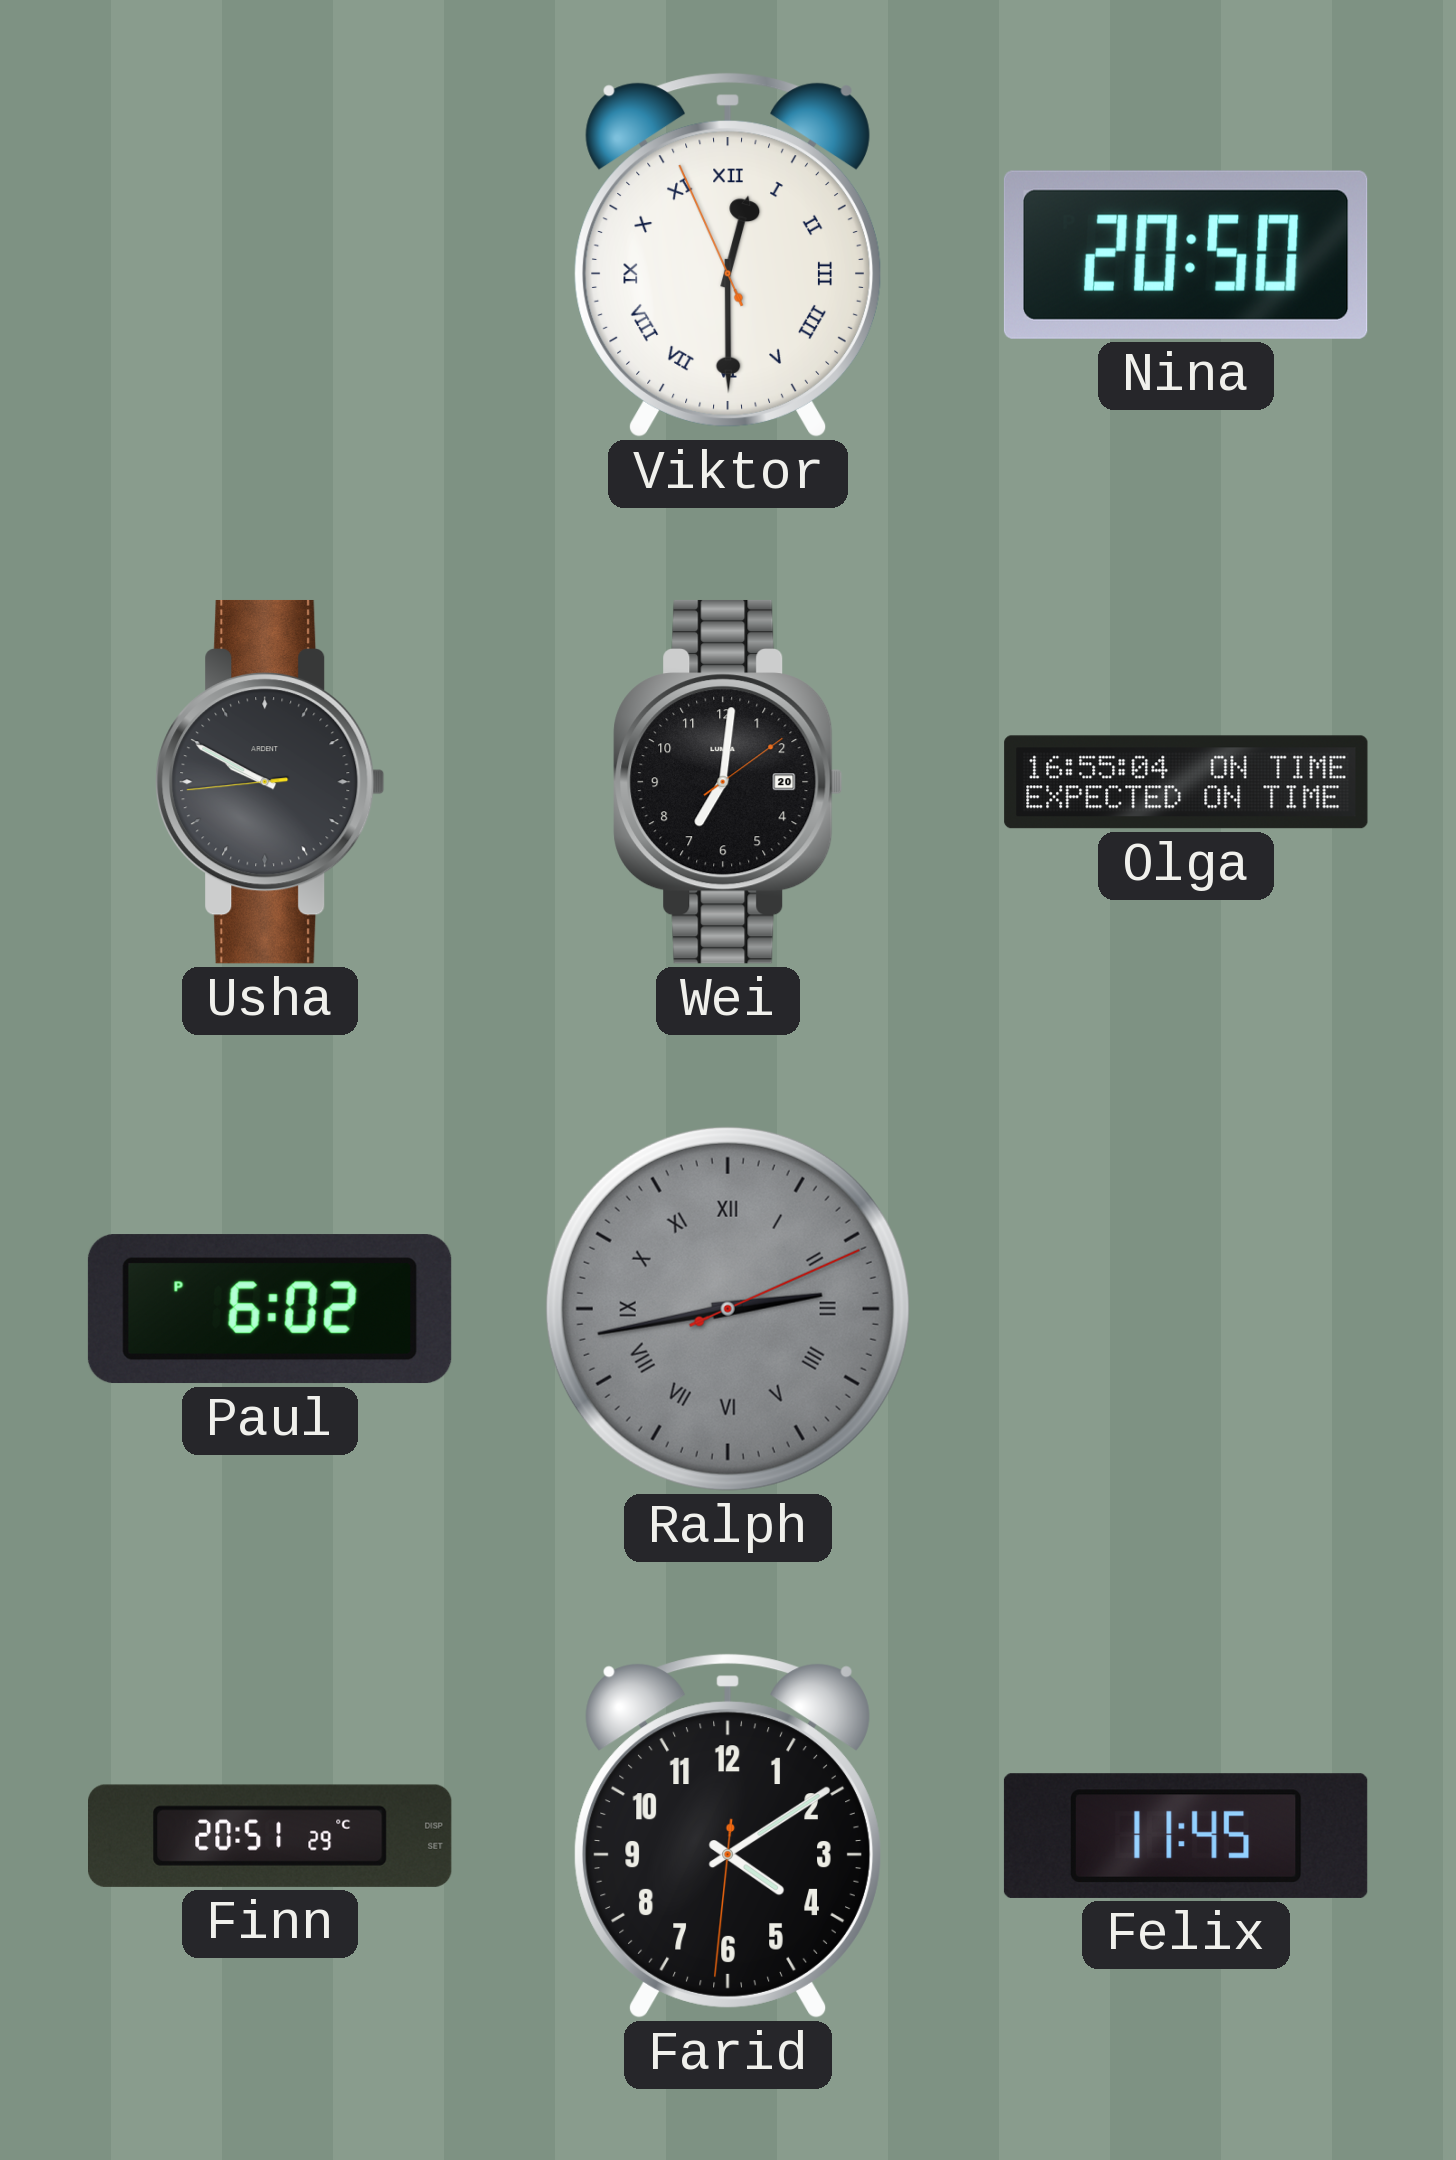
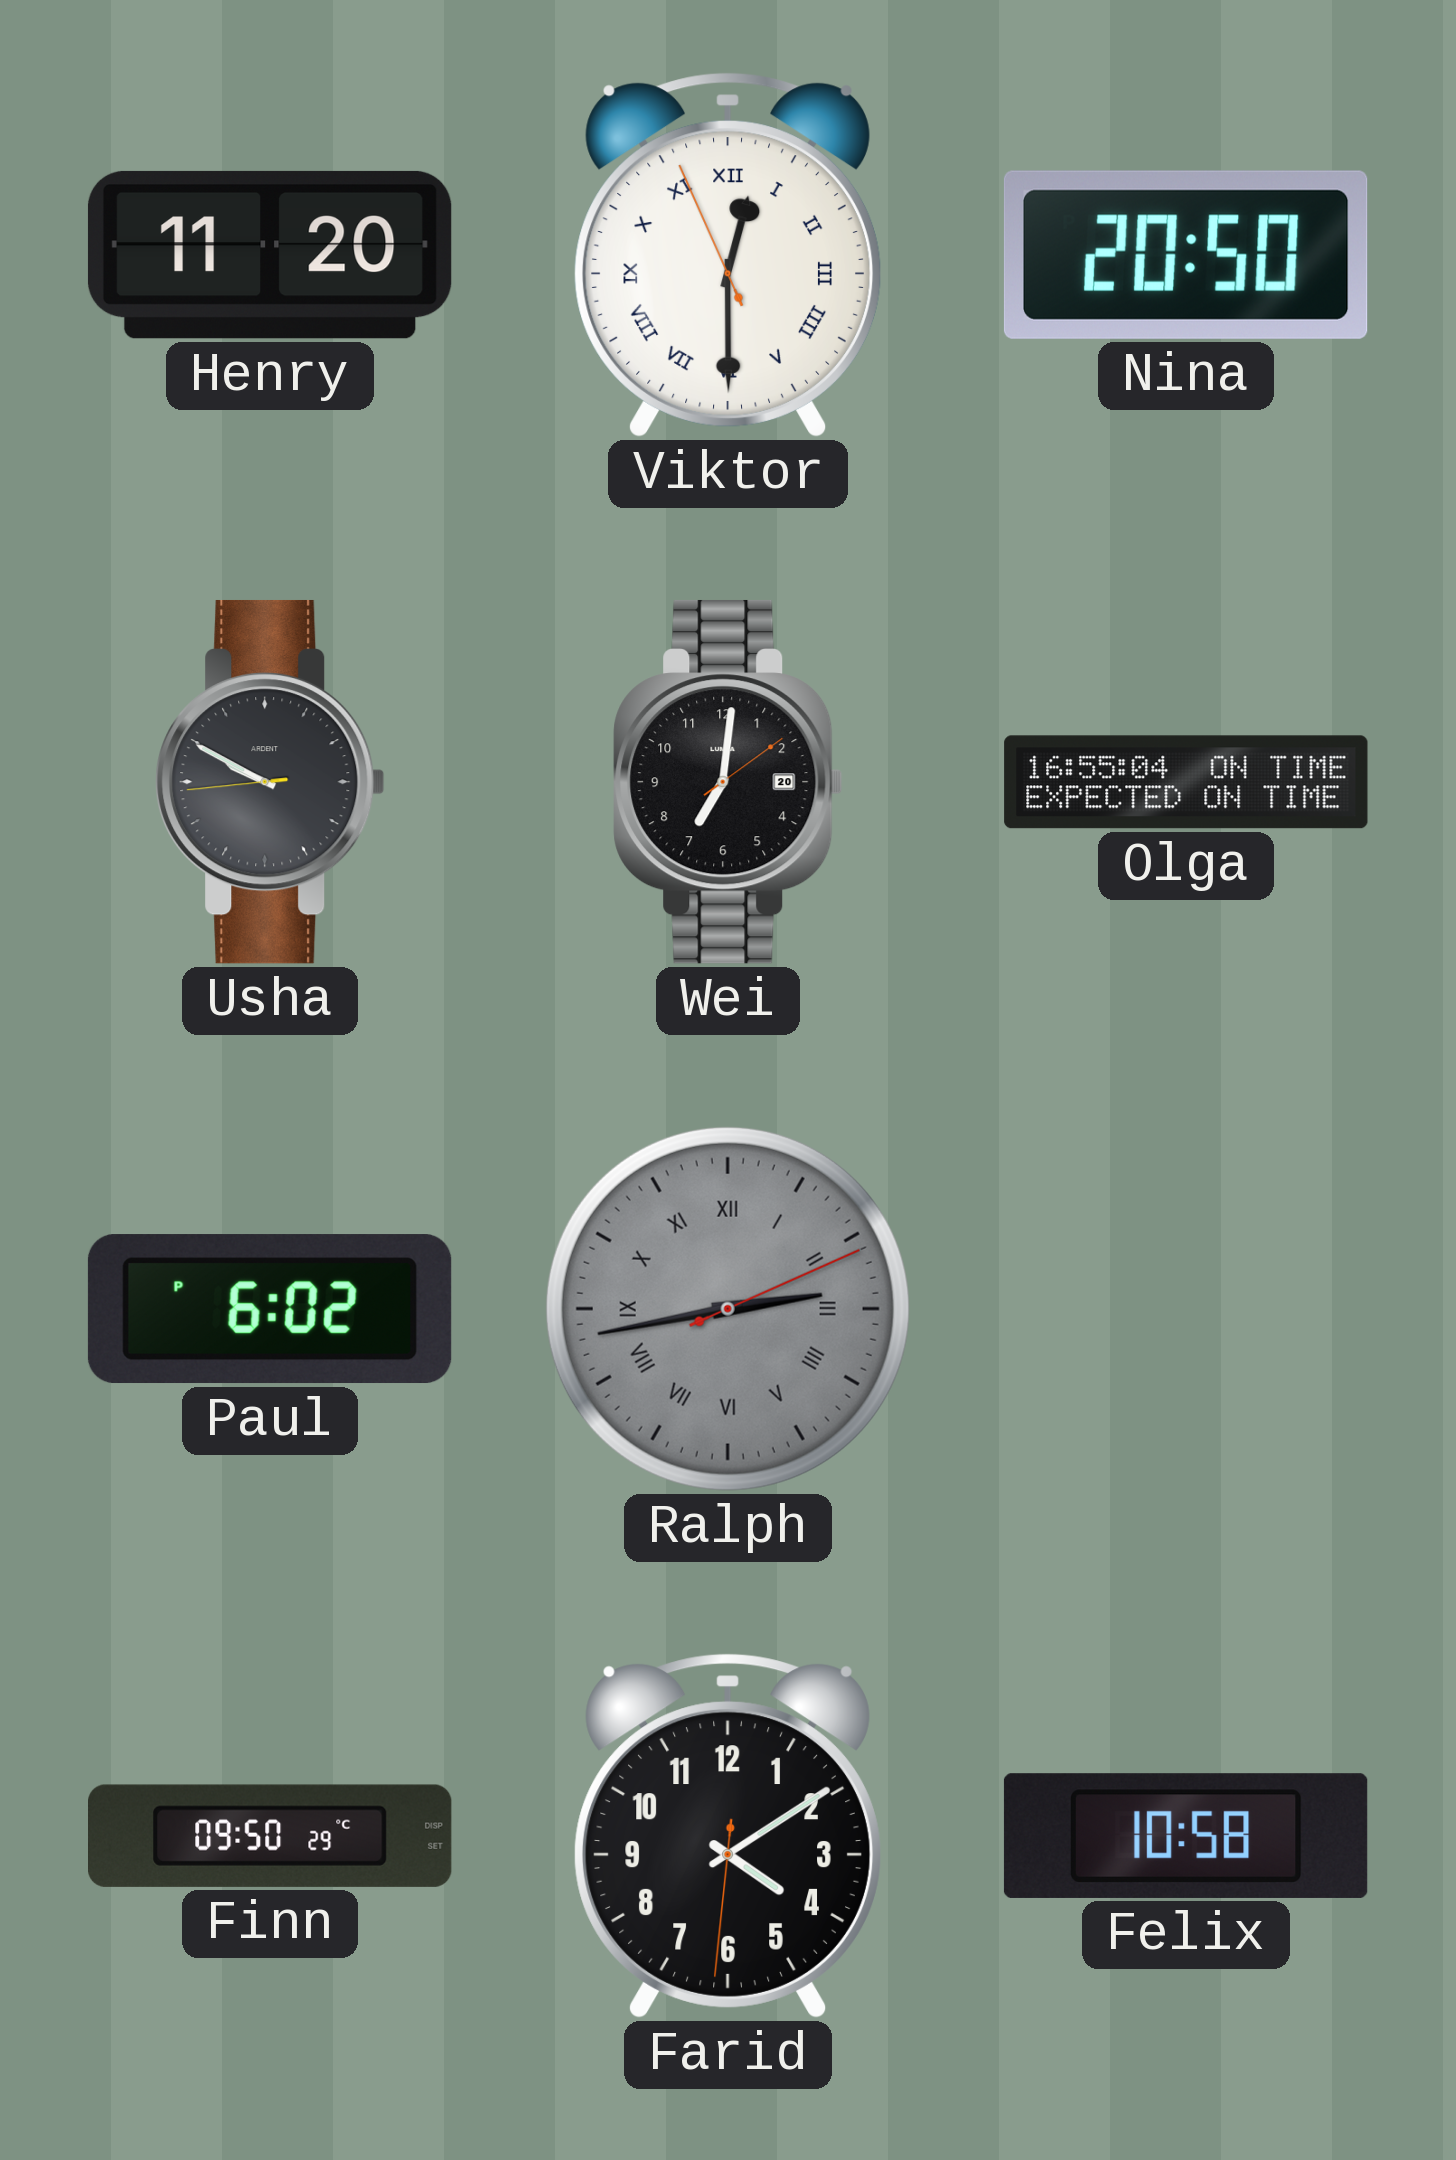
Henry: none -> 11:20
Finn: 20:51 -> 09:50
Felix: 11:45 -> 10:58
